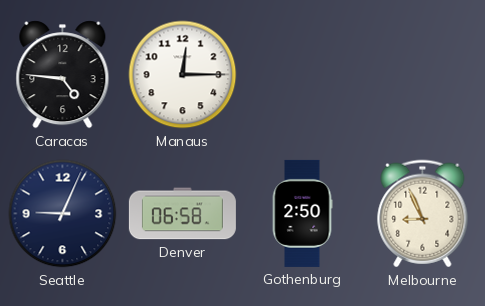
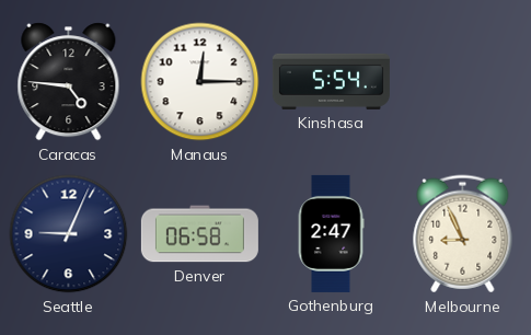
Kinshasa: none -> 5:54
Gothenburg: 2:50 -> 2:47
